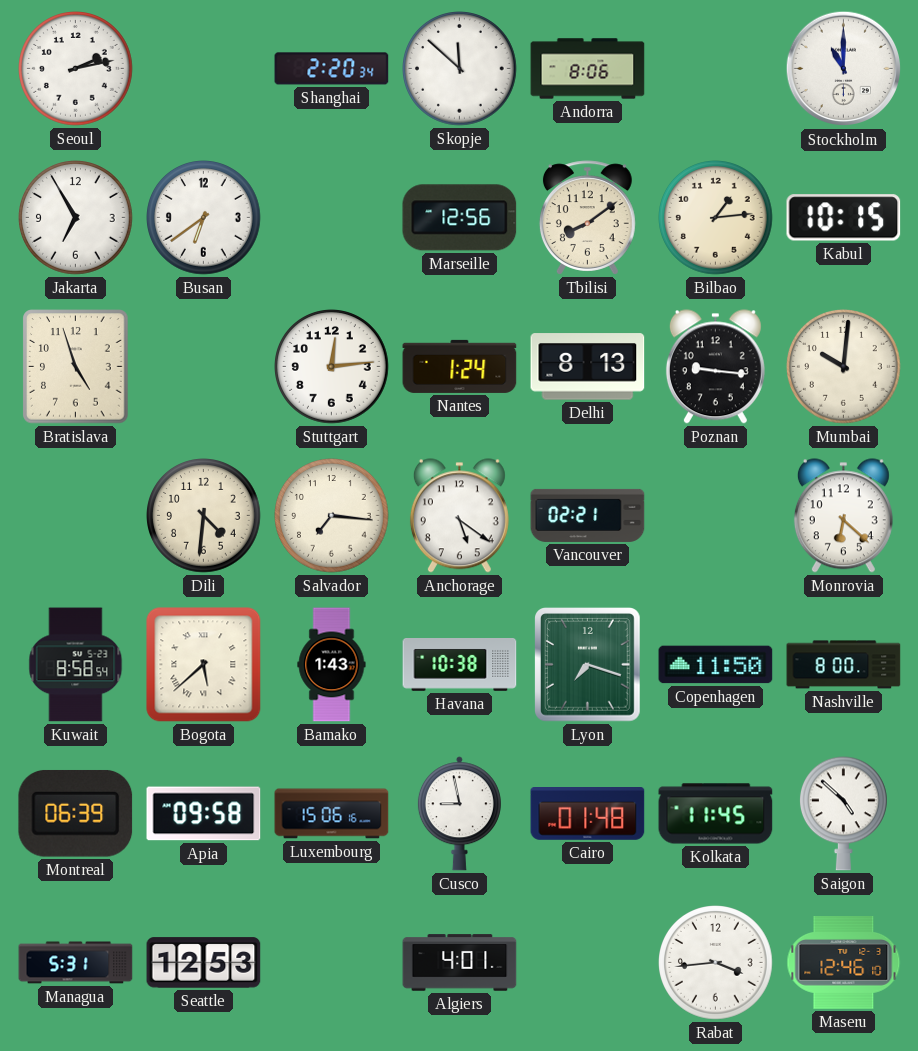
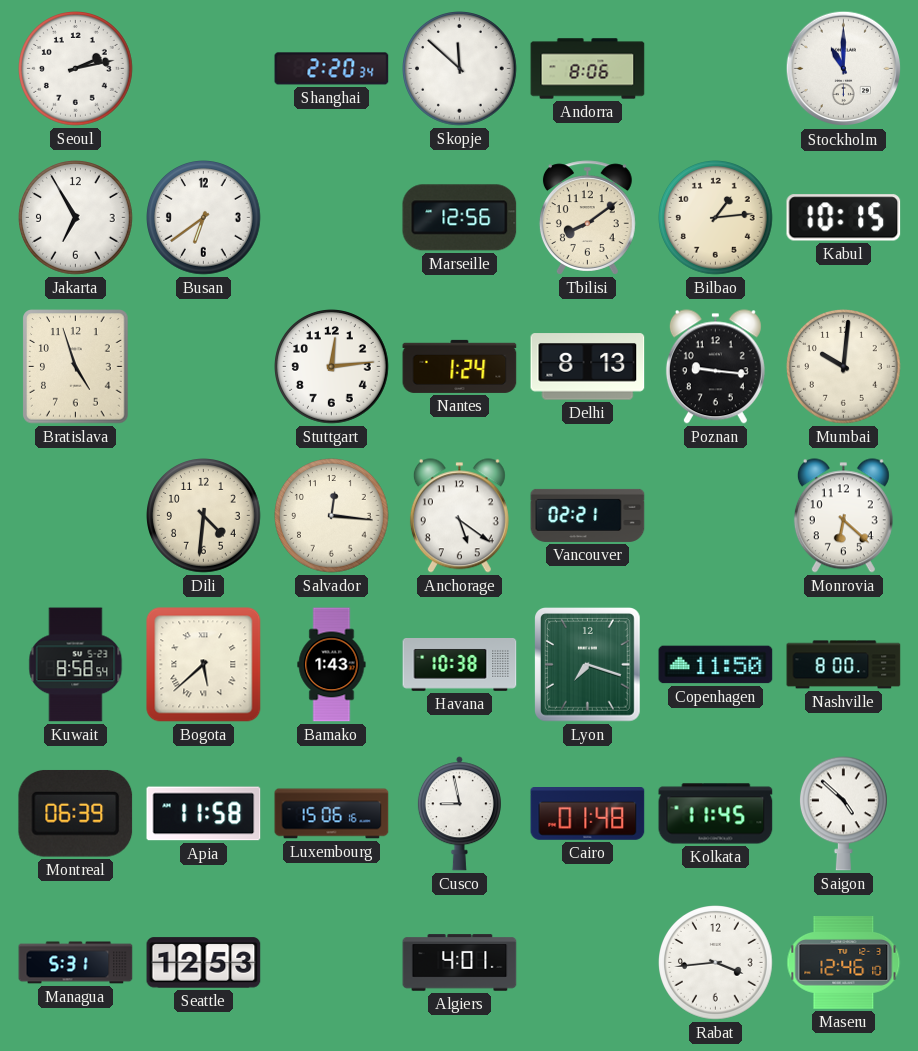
Salvador: 7:16 -> 12:16
Apia: 09:58 -> 11:58
